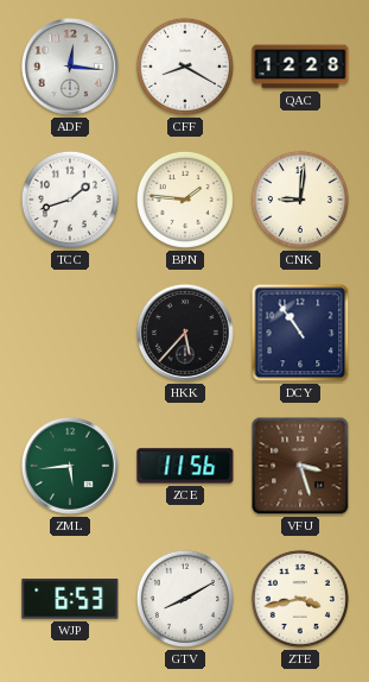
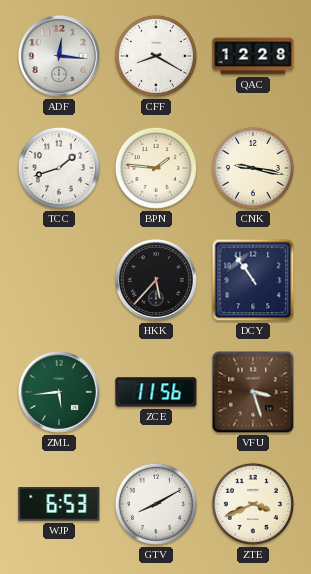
CNK: 9:01 -> 9:17
ZTE: 3:43 -> 3:41
